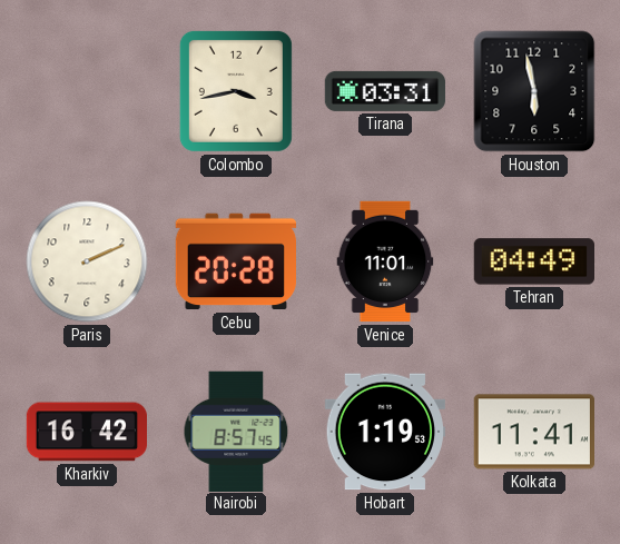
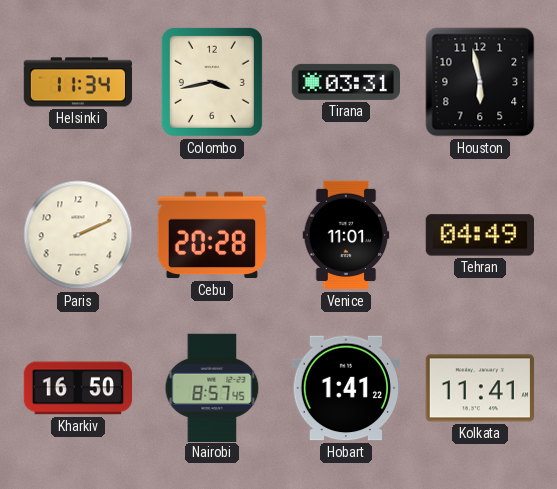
Helsinki: none -> 11:34
Kharkiv: 16:42 -> 16:50
Hobart: 1:19 -> 1:41
